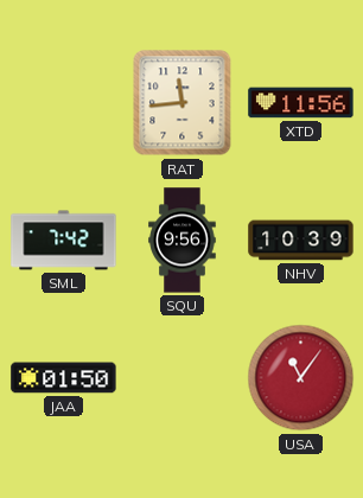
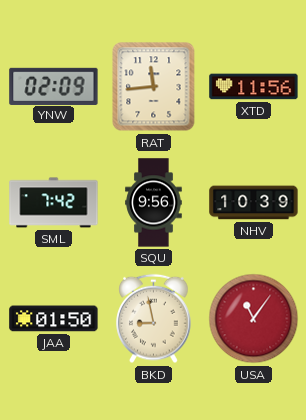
YNW: none -> 02:09
BKD: none -> 8:58
